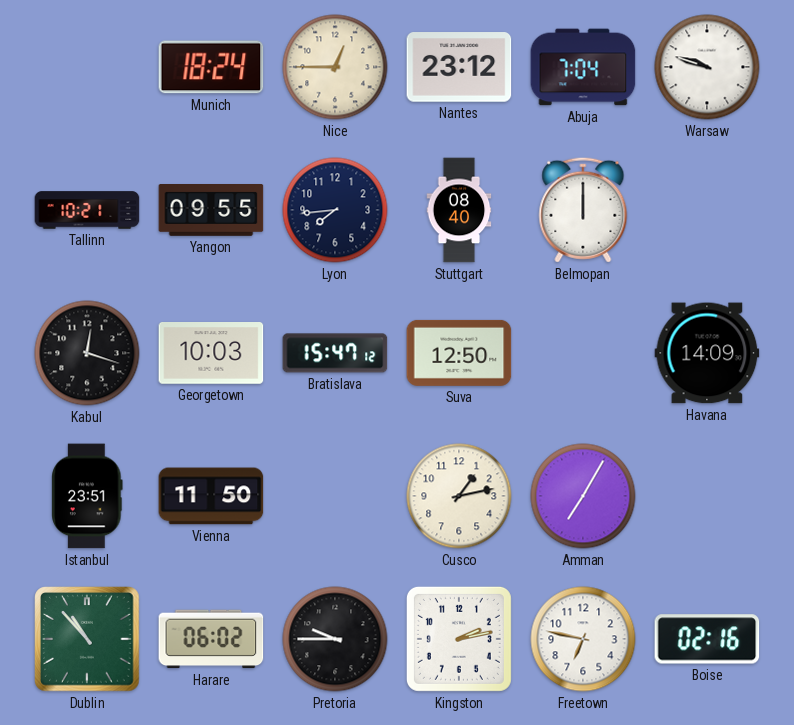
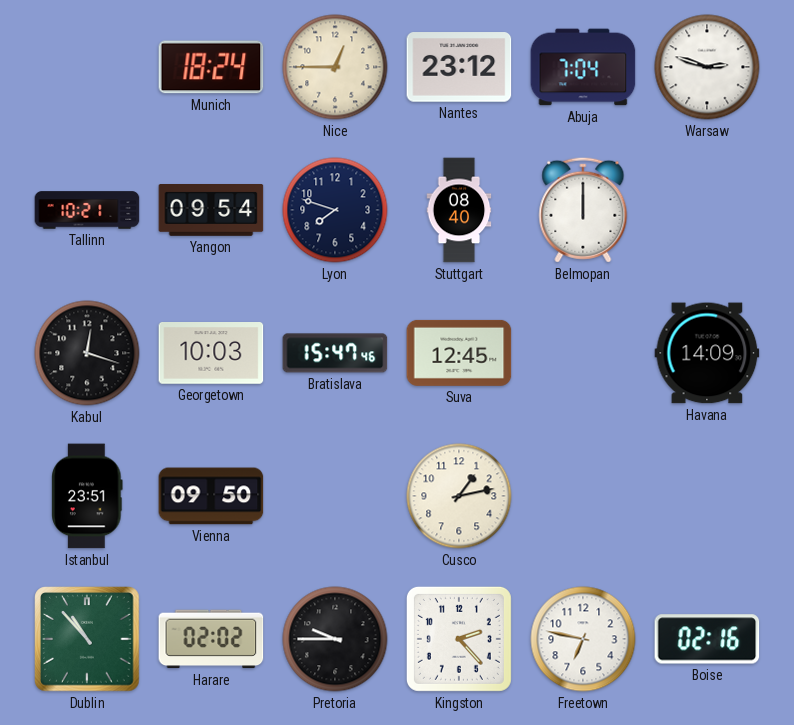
Warsaw: 9:48 -> 2:48
Yangon: 09:55 -> 09:54
Lyon: 7:44 -> 7:48
Bratislava: 15:47:12 -> 15:47:46
Suva: 12:50 -> 12:45
Vienna: 11:50 -> 09:50
Amman: 7:05 -> none
Harare: 06:02 -> 02:02
Kingston: 2:13 -> 2:23
